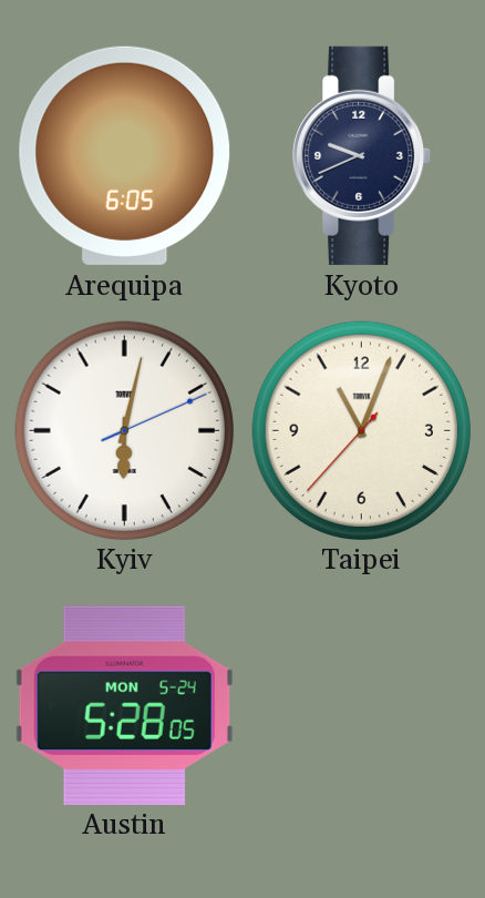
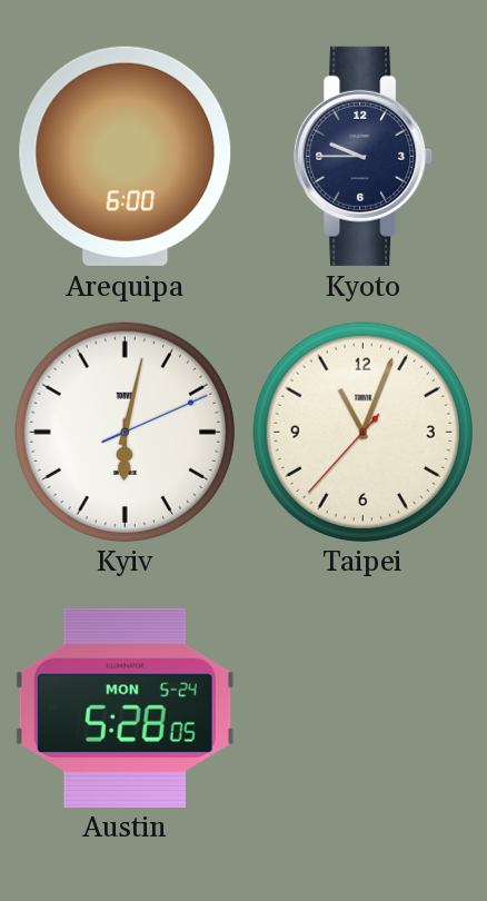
Arequipa: 6:05 -> 6:00
Kyoto: 9:41 -> 9:45
